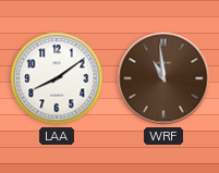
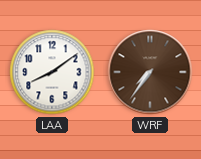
WRF: 10:59 -> 7:36
